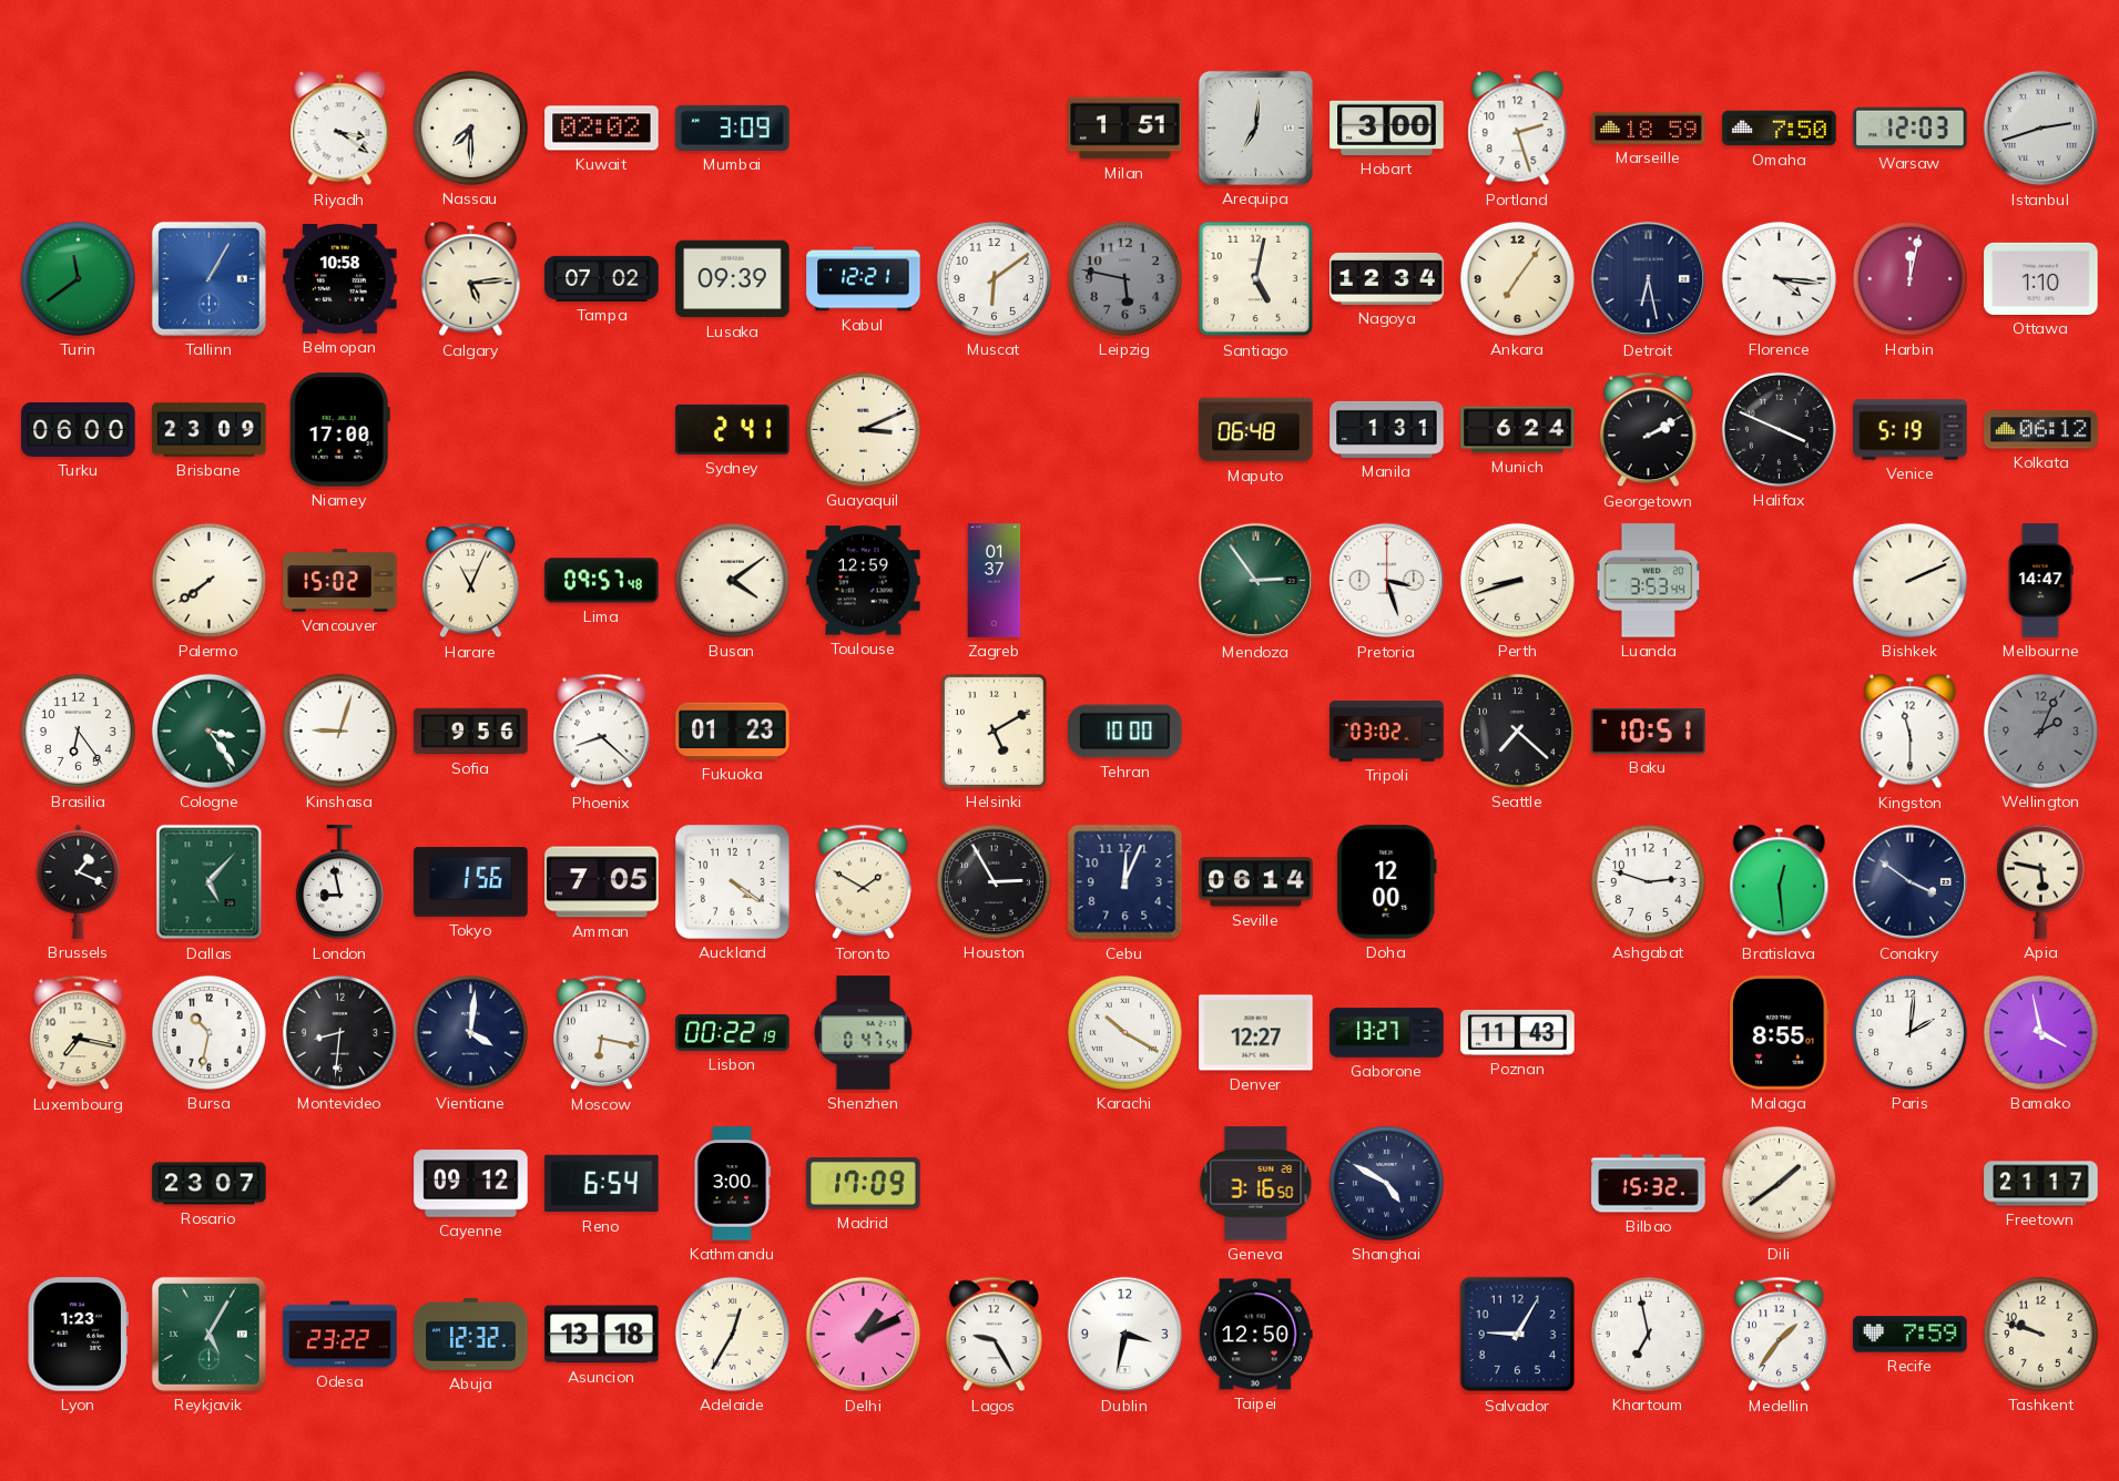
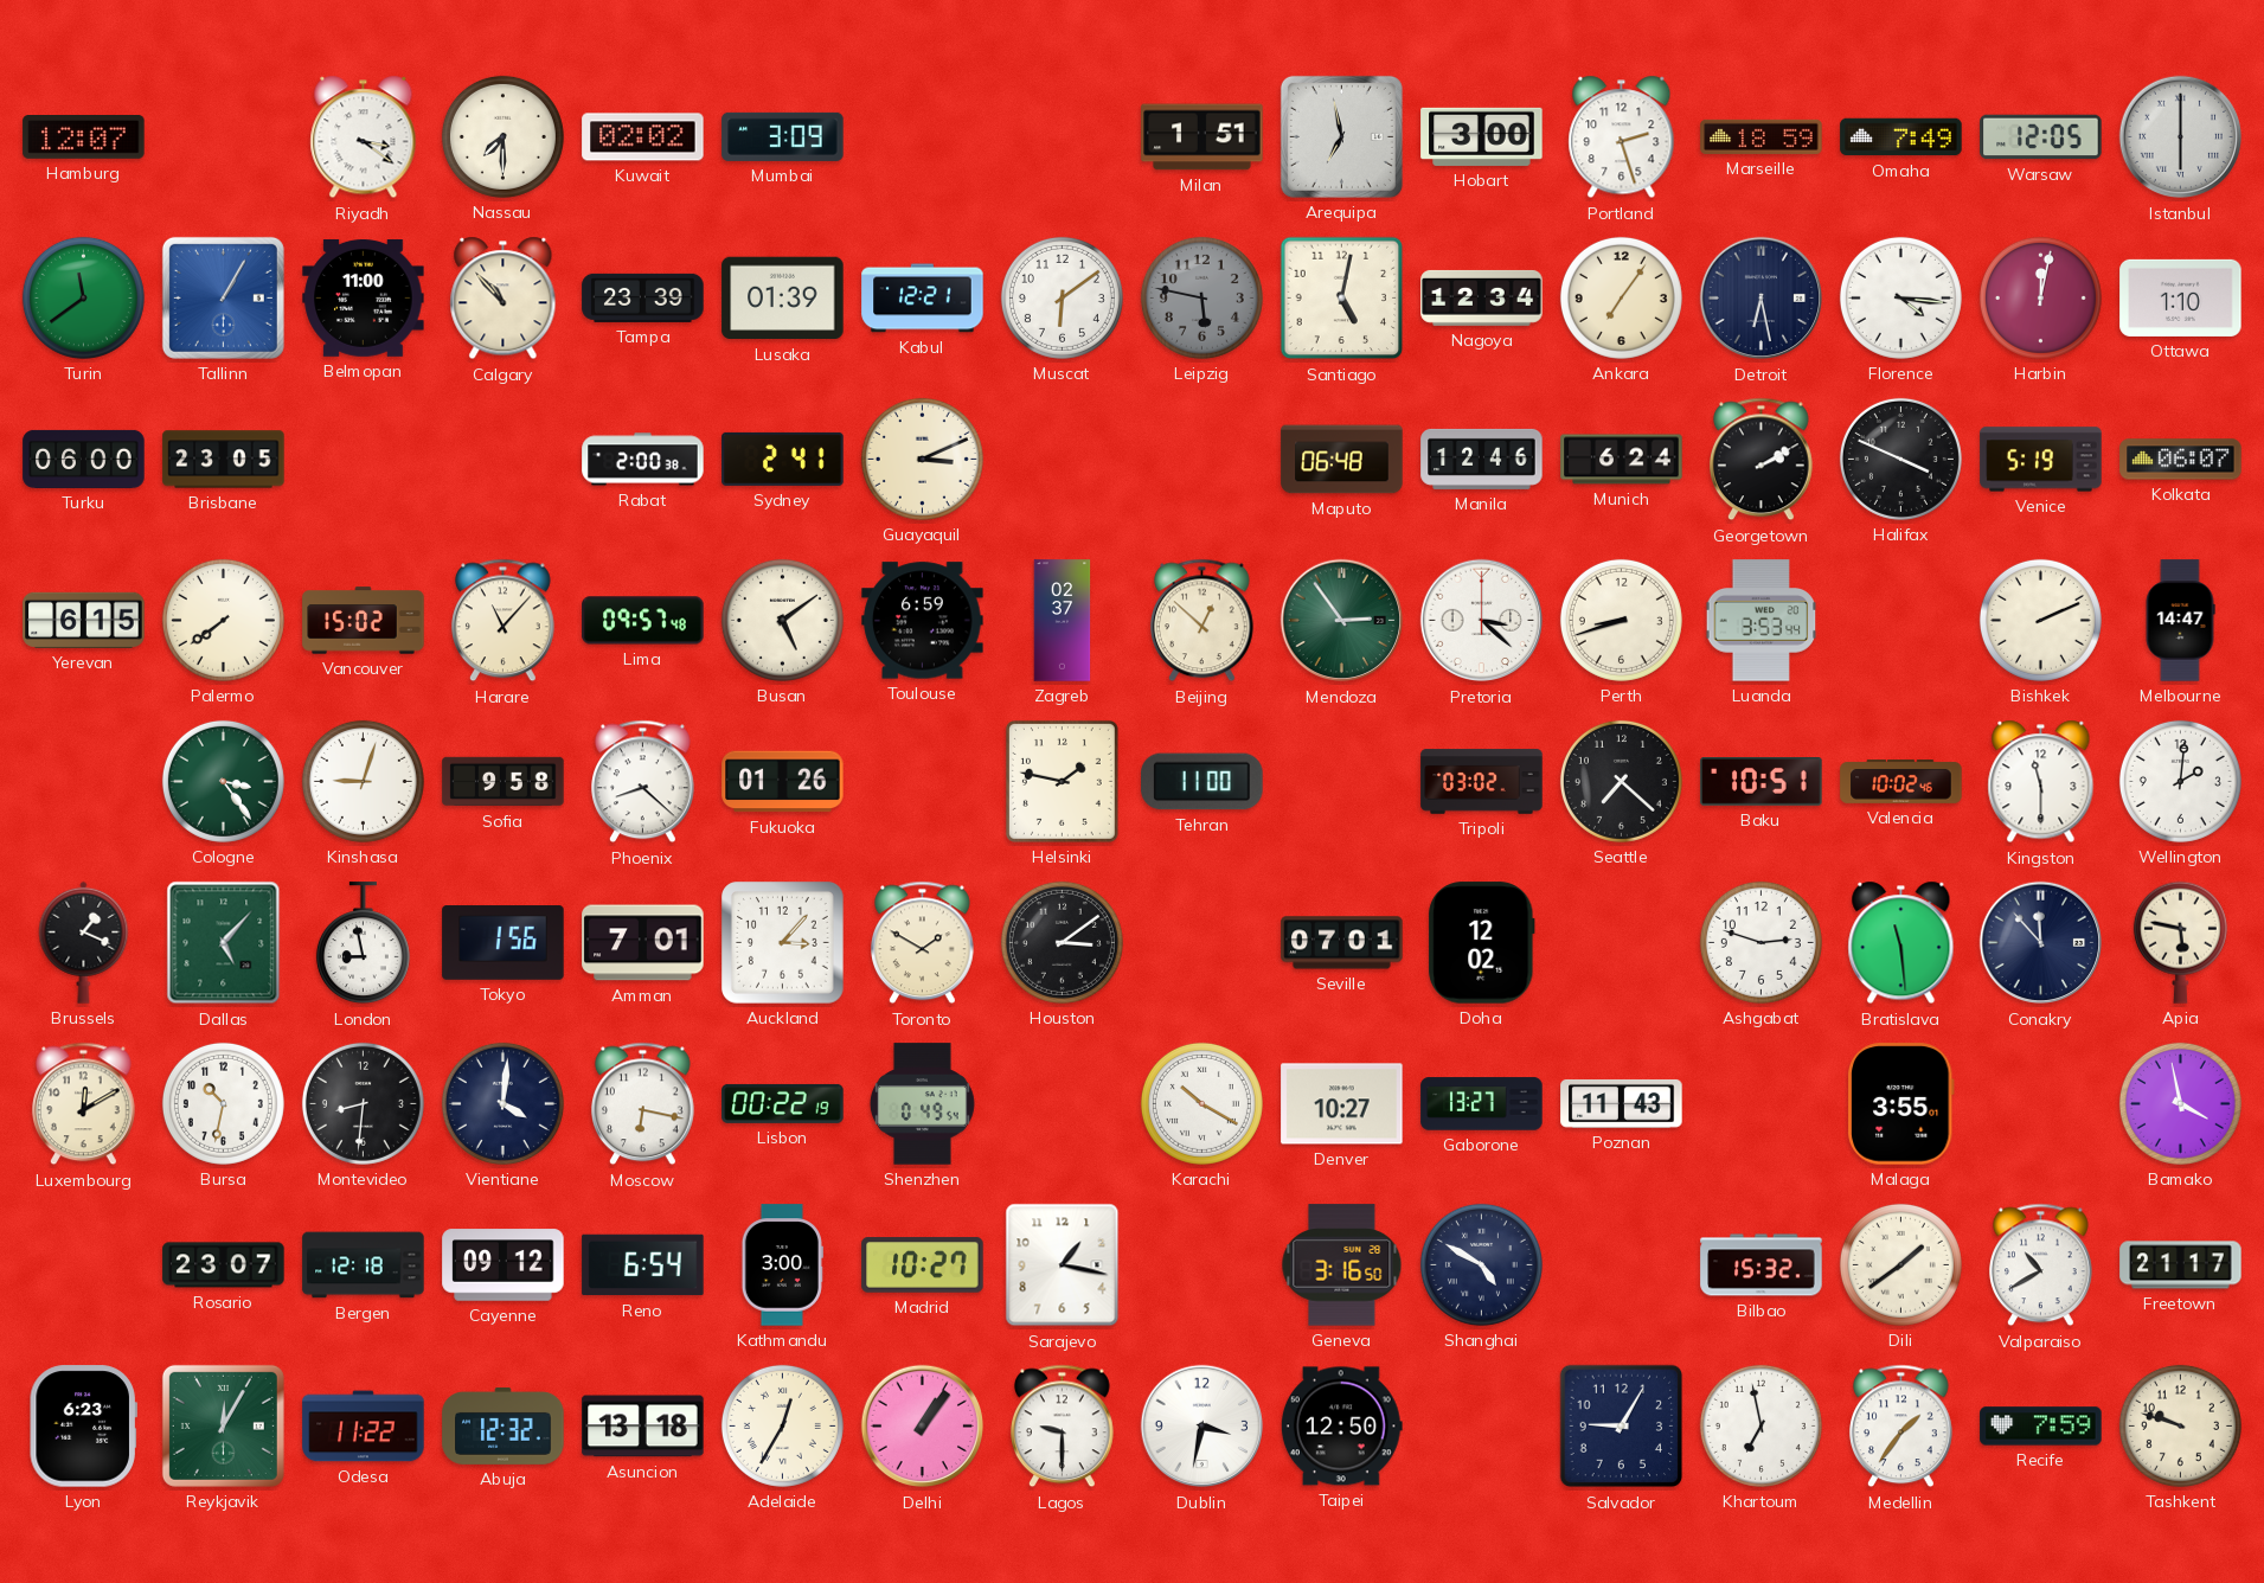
Hamburg: none -> 12:07
Arequipa: 7:01 -> 6:58
Omaha: 7:50 -> 7:49
Warsaw: 12:03 -> 12:05
Istanbul: 2:42 -> 6:00
Belmopan: 10:58 -> 11:00
Calgary: 5:14 -> 10:53
Tampa: 07:02 -> 23:39
Lusaka: 09:39 -> 01:39
Brisbane: 23:09 -> 23:05
Niamey: 17:00 -> none
Rabat: none -> 2:00
Manila: 1:31 -> 12:46
Kolkata: 06:12 -> 06:07
Yerevan: none -> 6:15
Harare: 11:04 -> 11:07
Busan: 4:09 -> 5:09
Toulouse: 12:59 -> 6:59
Zagreb: 01:37 -> 02:37
Beijing: none -> 12:52
Pretoria: 3:27 -> 3:22
Brasilia: 6:24 -> none
Sofia: 9:56 -> 9:58
Fukuoka: 01:23 -> 01:26
Helsinki: 5:10 -> 1:47
Tehran: 10:00 -> 11:00
Valencia: none -> 10:02
Wellington: 2:04 -> 2:01
Wellington dial: grey -> white
Amman: 7:05 -> 7:01
Auckland: 4:21 -> 3:07
Houston: 2:55 -> 3:09
Cebu: 12:04 -> none
Seville: 06:14 -> 07:01
Doha: 12:00 -> 12:02
Bratislava: 12:29 -> 11:29
Conakry: 3:51 -> 11:53
Luxembourg: 7:17 -> 12:10
Shenzhen: 0:47 -> 0:49
Denver: 12:27 -> 10:27
Malaga: 8:55 -> 3:55
Paris: 2:01 -> none
Bergen: none -> 12:18
Madrid: 17:09 -> 10:27
Sarajevo: none -> 1:17
Valparaiso: none -> 10:40
Lyon: 1:23 -> 6:23
Reykjavik: 5:05 -> 12:05
Odesa: 23:22 -> 11:22
Delhi: 1:11 -> 1:06
Lagos: 9:25 -> 9:30
